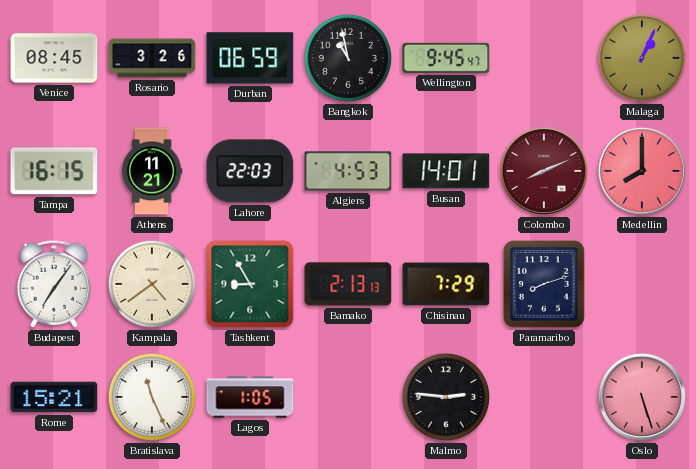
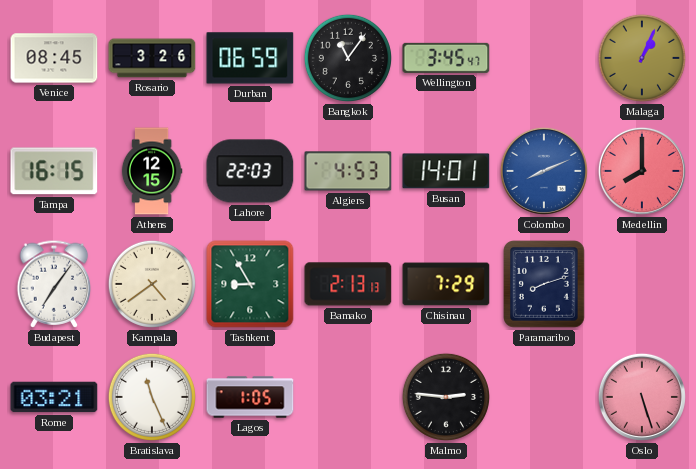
Bangkok: 10:58 -> 11:06
Wellington: 9:45 -> 3:45
Athens: 11:21 -> 12:15
Colombo dial: burgundy -> blue
Rome: 15:21 -> 03:21
